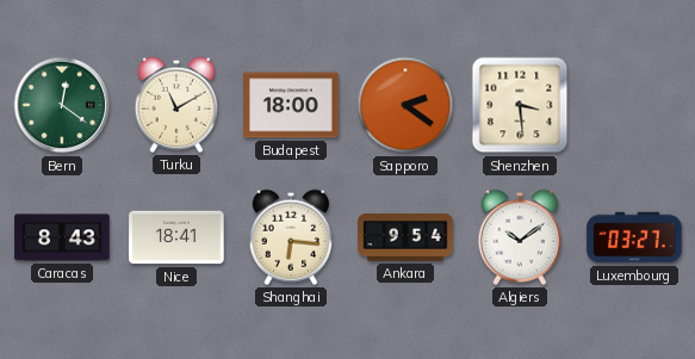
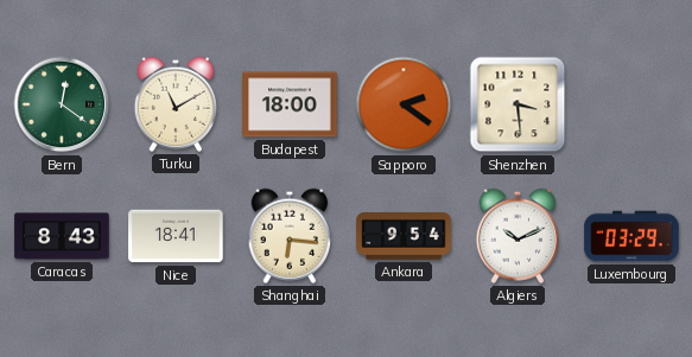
Algiers: 10:09 -> 10:11
Luxembourg: 03:27 -> 03:29
